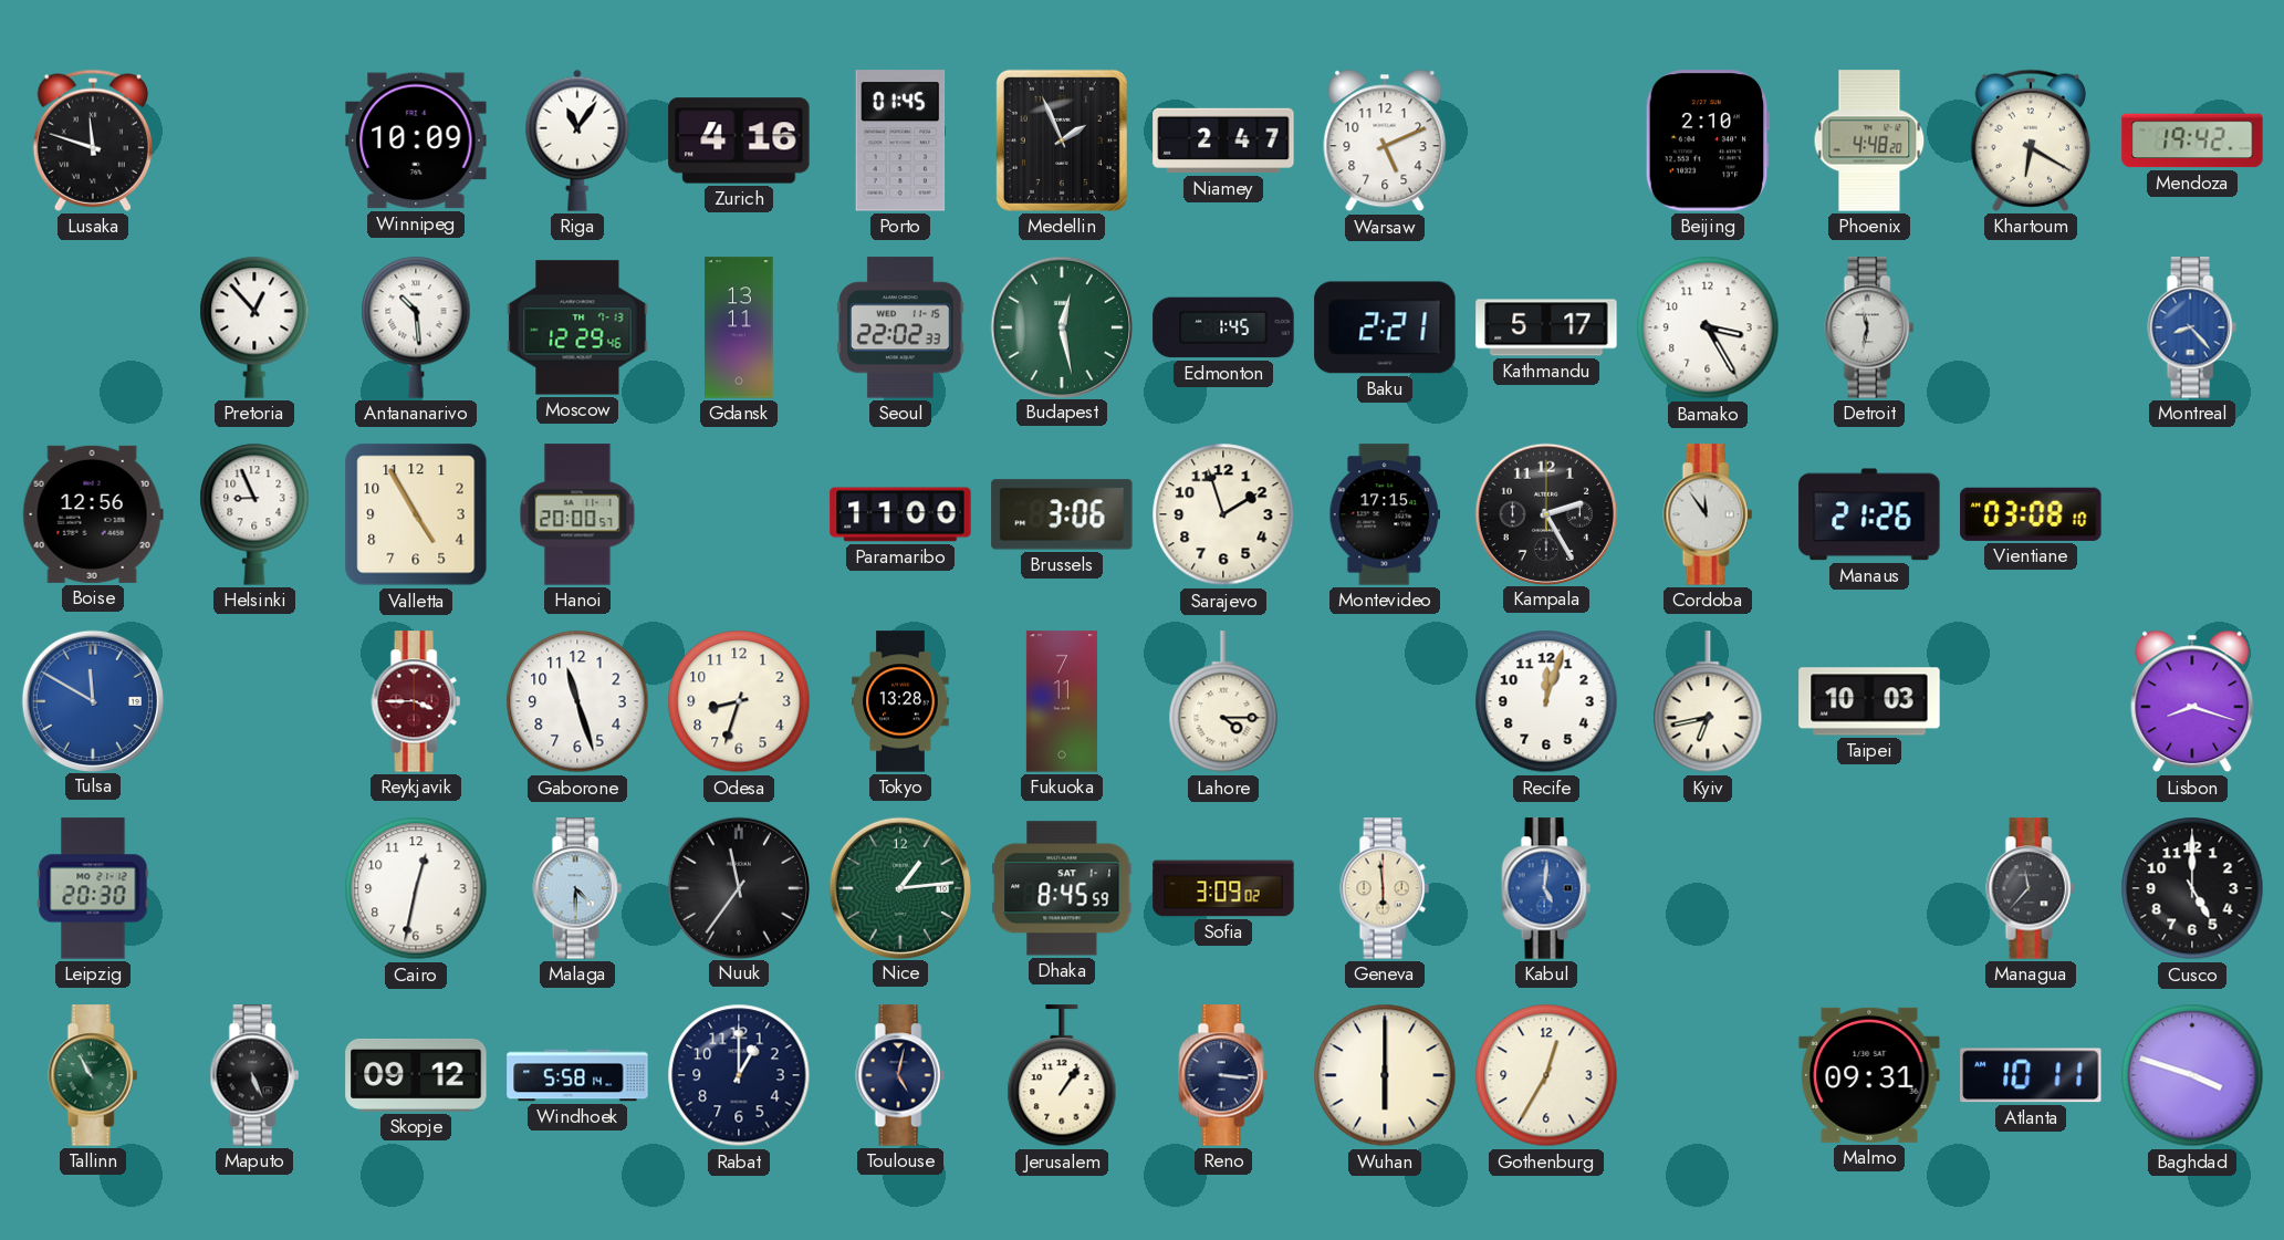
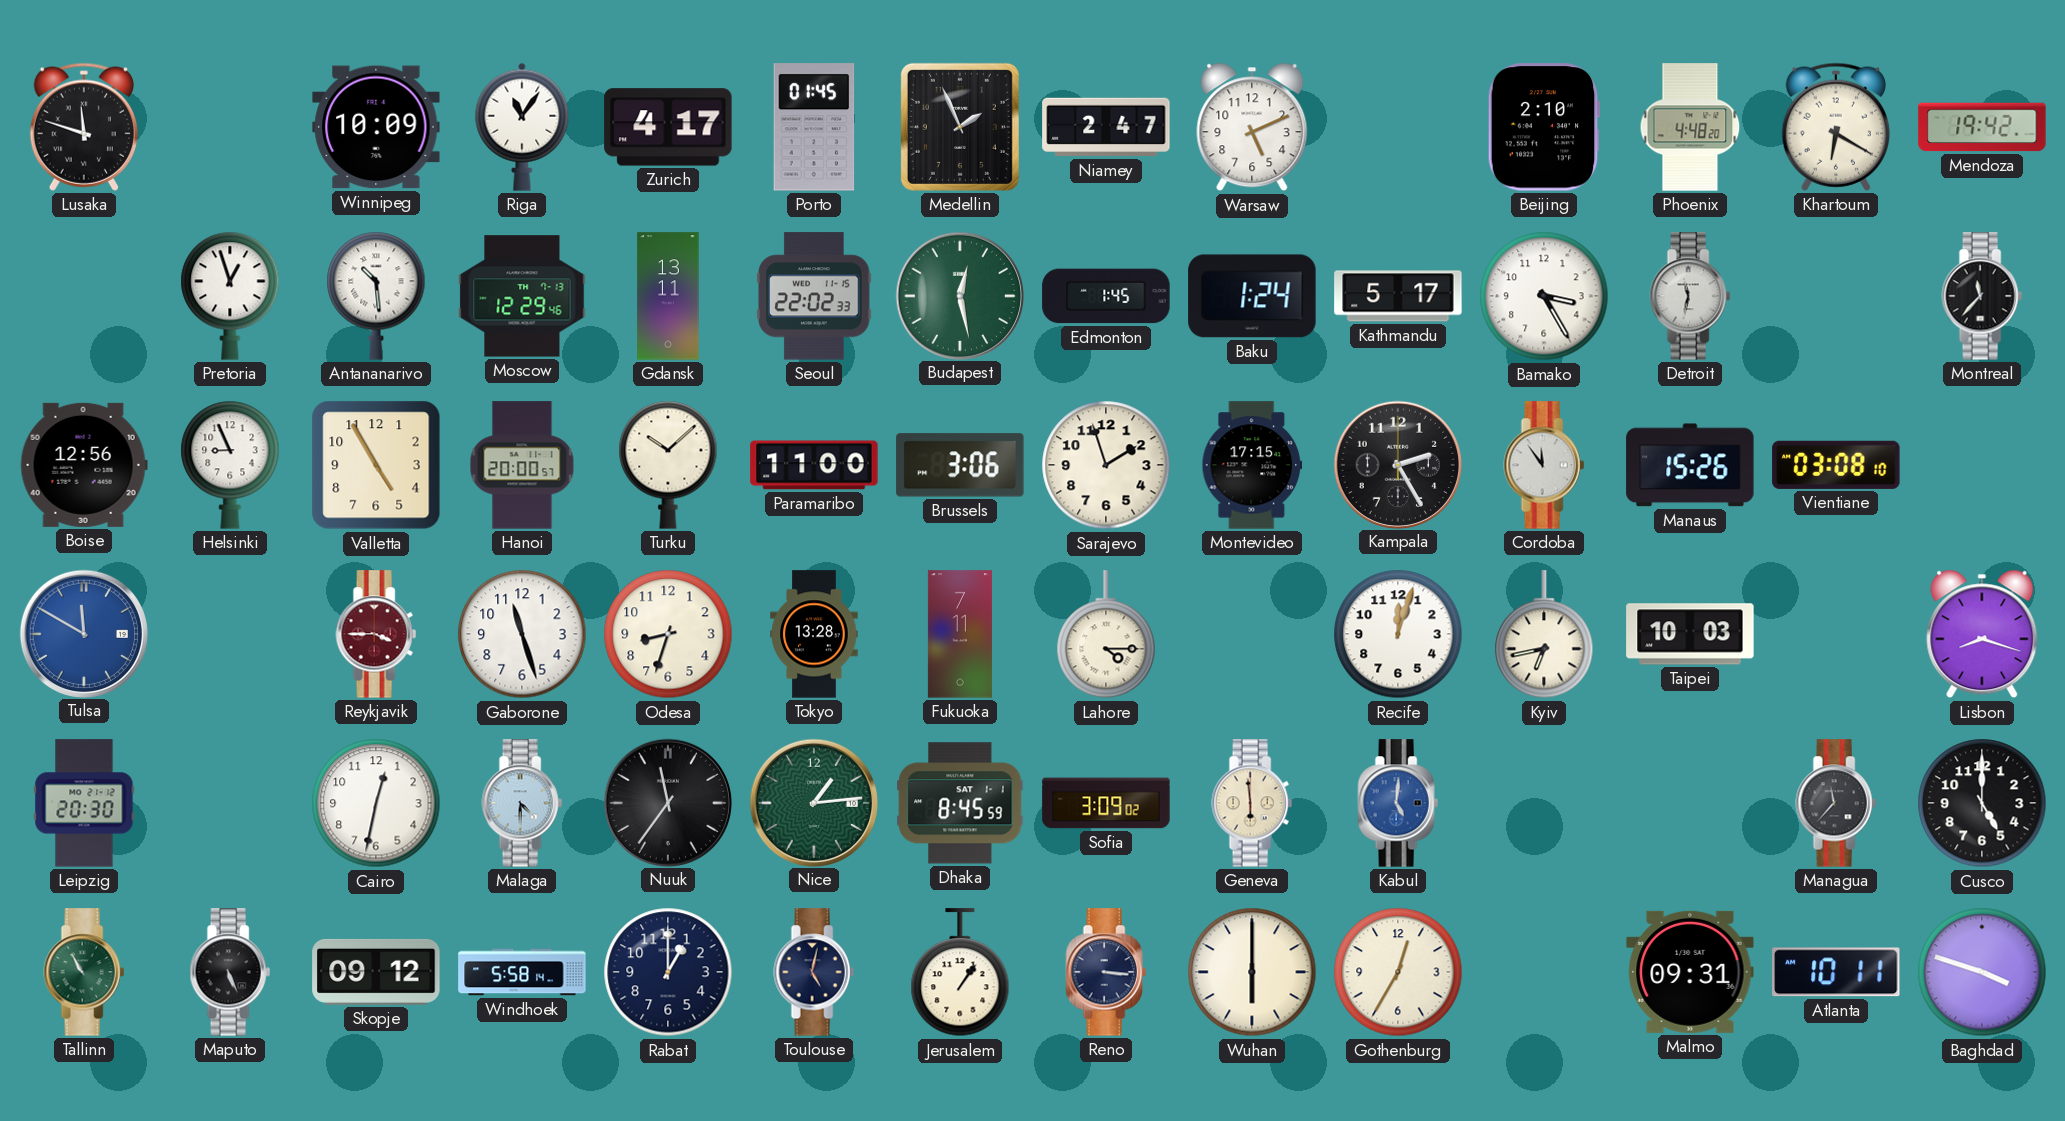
Zurich: 4:16 -> 4:17
Pretoria: 12:53 -> 12:57
Baku: 2:21 -> 1:24
Montreal: 8:23 -> 11:37
Montreal dial: blue -> black
Turku: none -> 10:08
Manaus: 21:26 -> 15:26
